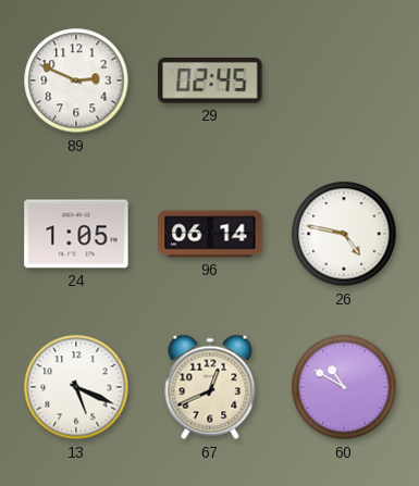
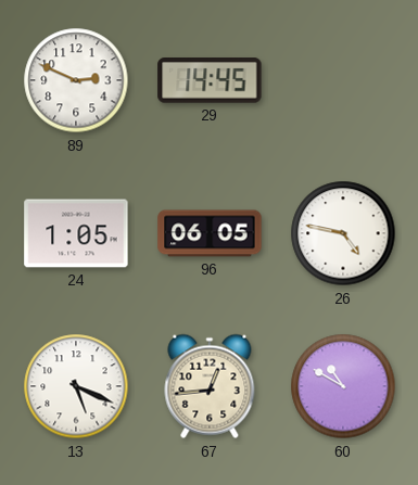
29: 02:45 -> 14:45
96: 06:14 -> 06:05
67: 12:41 -> 12:44
